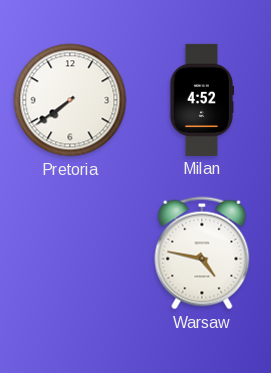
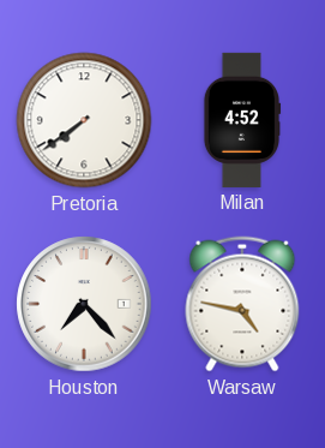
Houston: none -> 7:23
